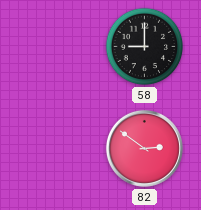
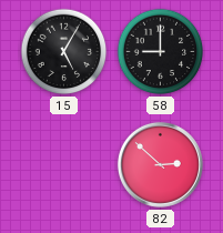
15: none -> 5:05
82: 2:51 -> 2:52
